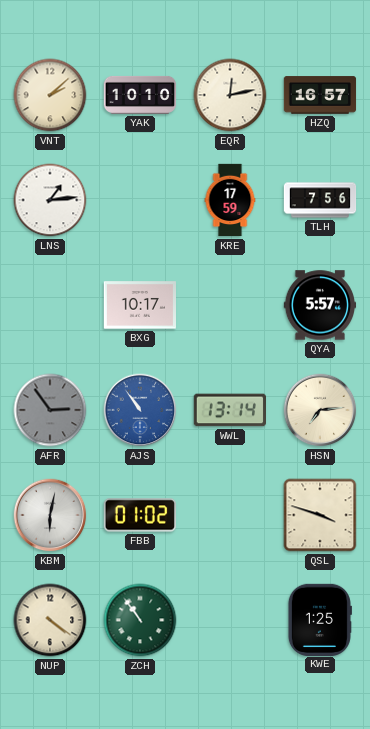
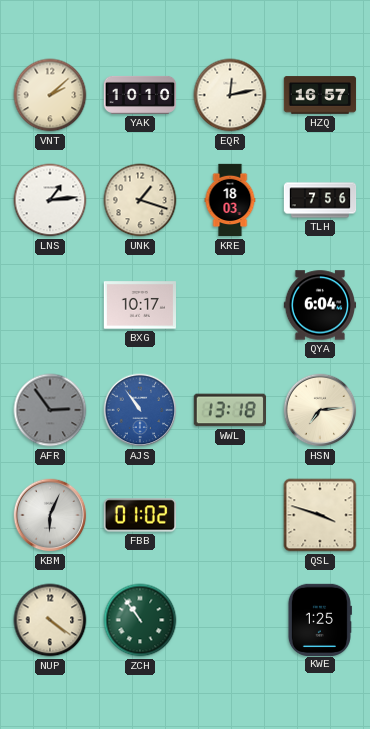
UNK: none -> 1:18
KRE: 17:59 -> 18:03
QYA: 5:57 -> 6:04
WWL: 13:14 -> 13:18
KBM: 6:02 -> 6:04
